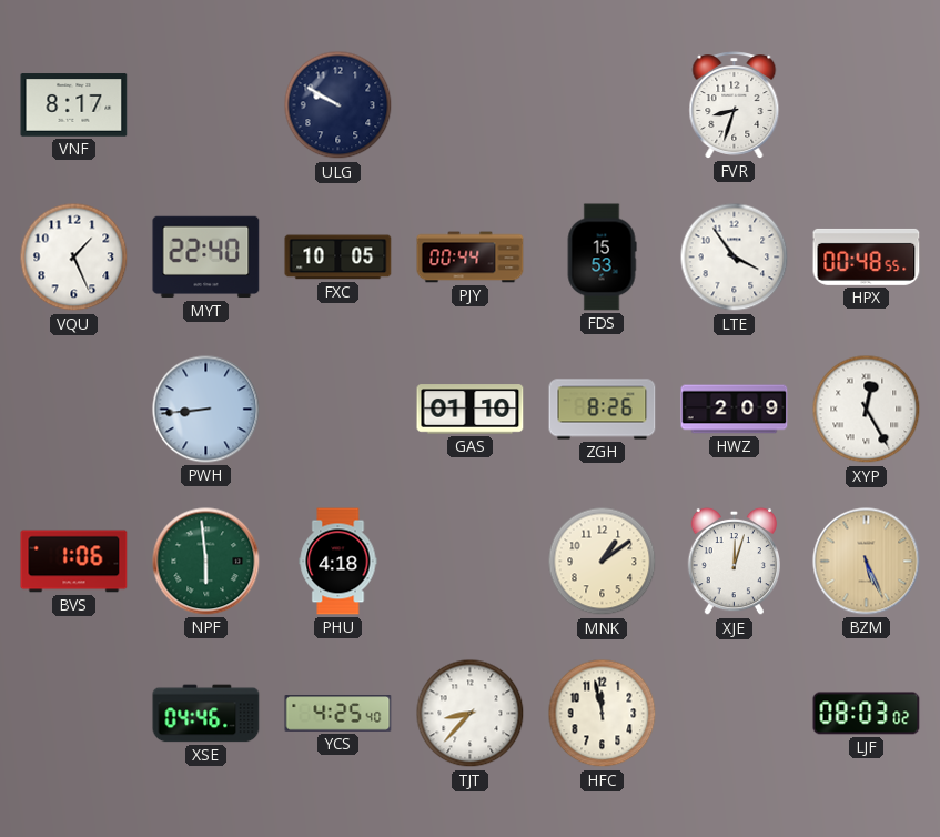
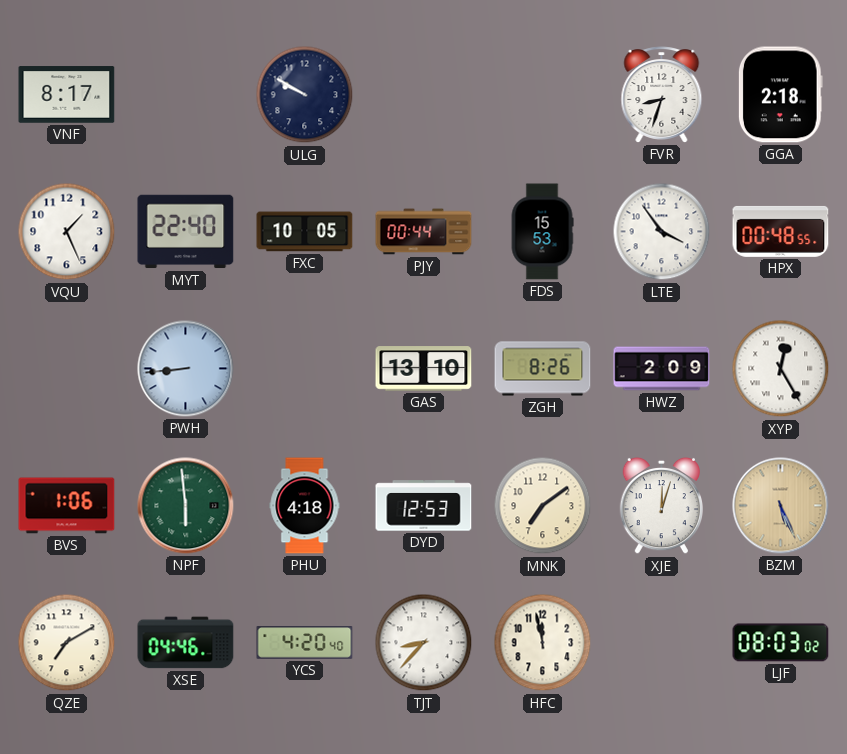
GGA: none -> 2:18
GAS: 01:10 -> 13:10
DYD: none -> 12:53
MNK: 1:09 -> 7:09
QZE: none -> 7:10
YCS: 4:25 -> 4:20
